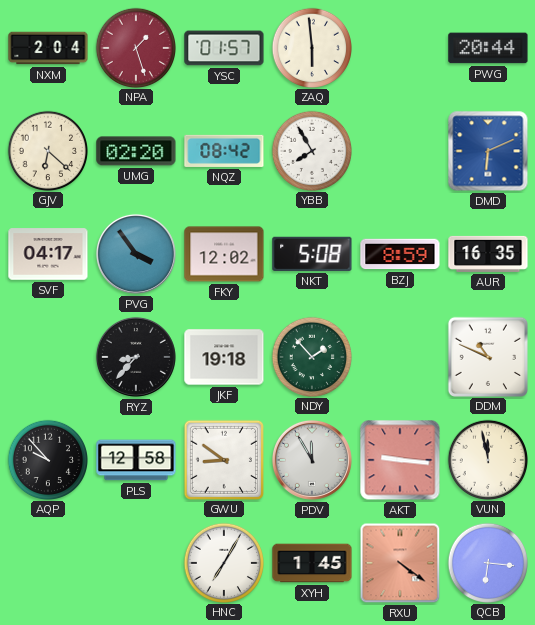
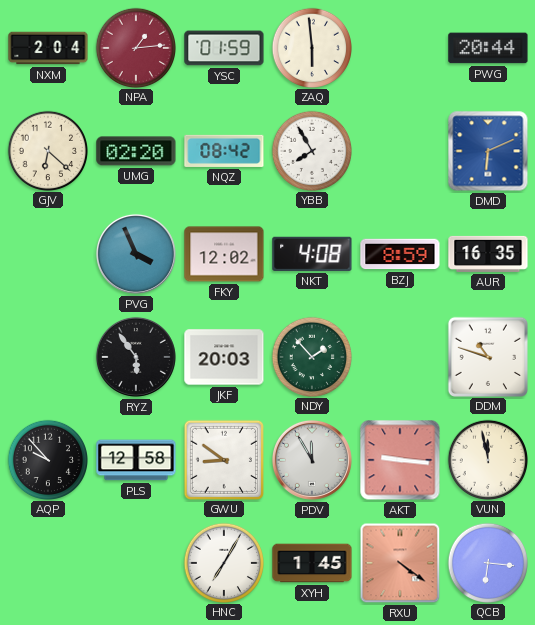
NPA: 1:27 -> 1:14
YSC: 01:57 -> 01:59
SVF: 04:17 -> none
PVG: 3:54 -> 3:56
NKT: 5:08 -> 4:08
RYZ: 8:37 -> 5:54
JKF: 19:18 -> 20:03
DDM: 10:49 -> 10:48
